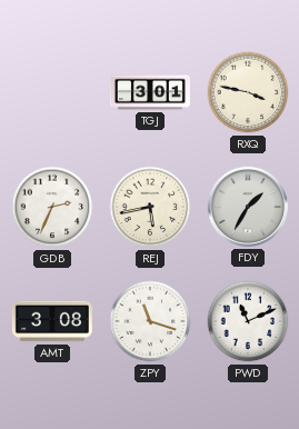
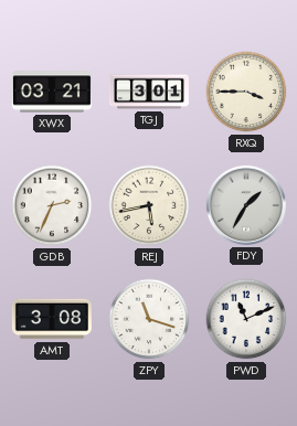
XWX: none -> 03:21
RXQ: 3:47 -> 3:45
